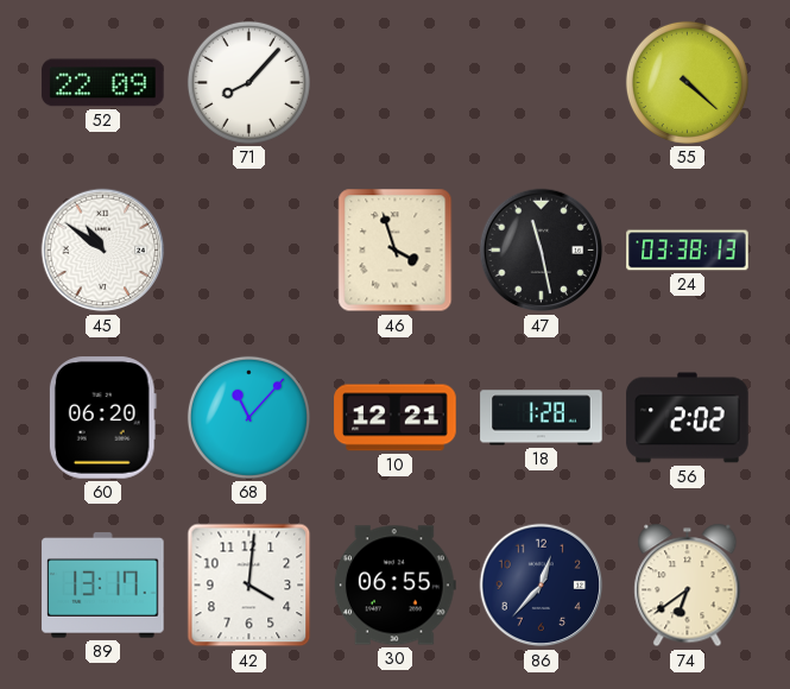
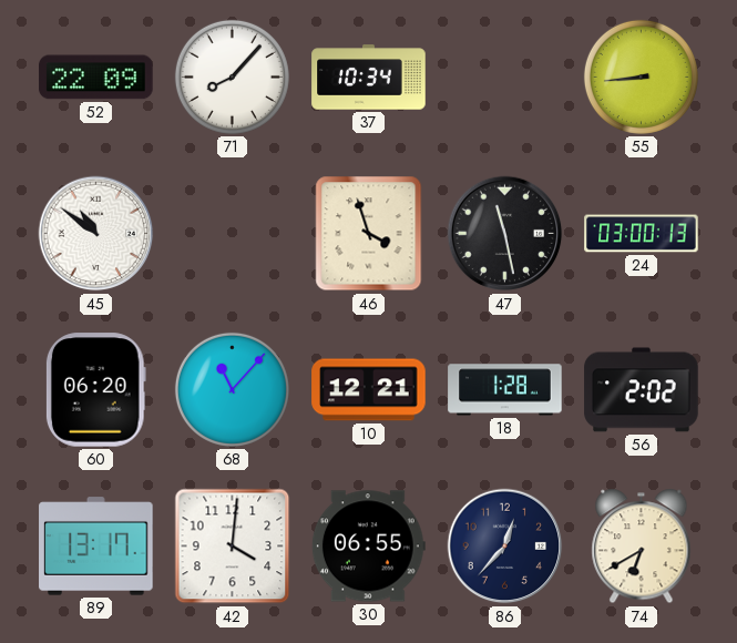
37: none -> 10:34
55: 4:22 -> 8:44
24: 03:38 -> 03:00
74: 6:39 -> 6:40
